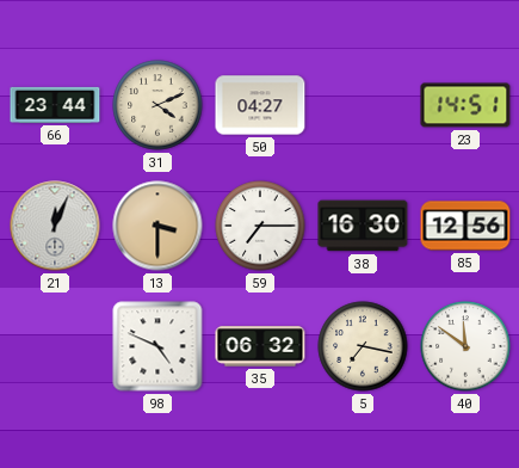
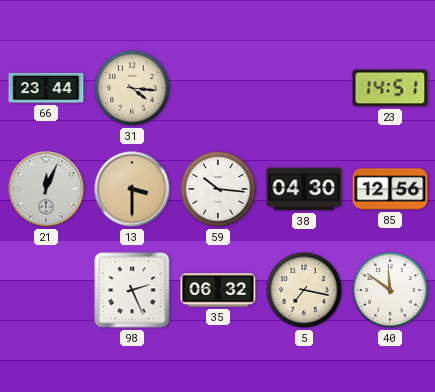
31: 4:11 -> 4:16
50: 04:27 -> none
59: 7:15 -> 10:16
38: 16:30 -> 04:30
98: 4:49 -> 2:26
